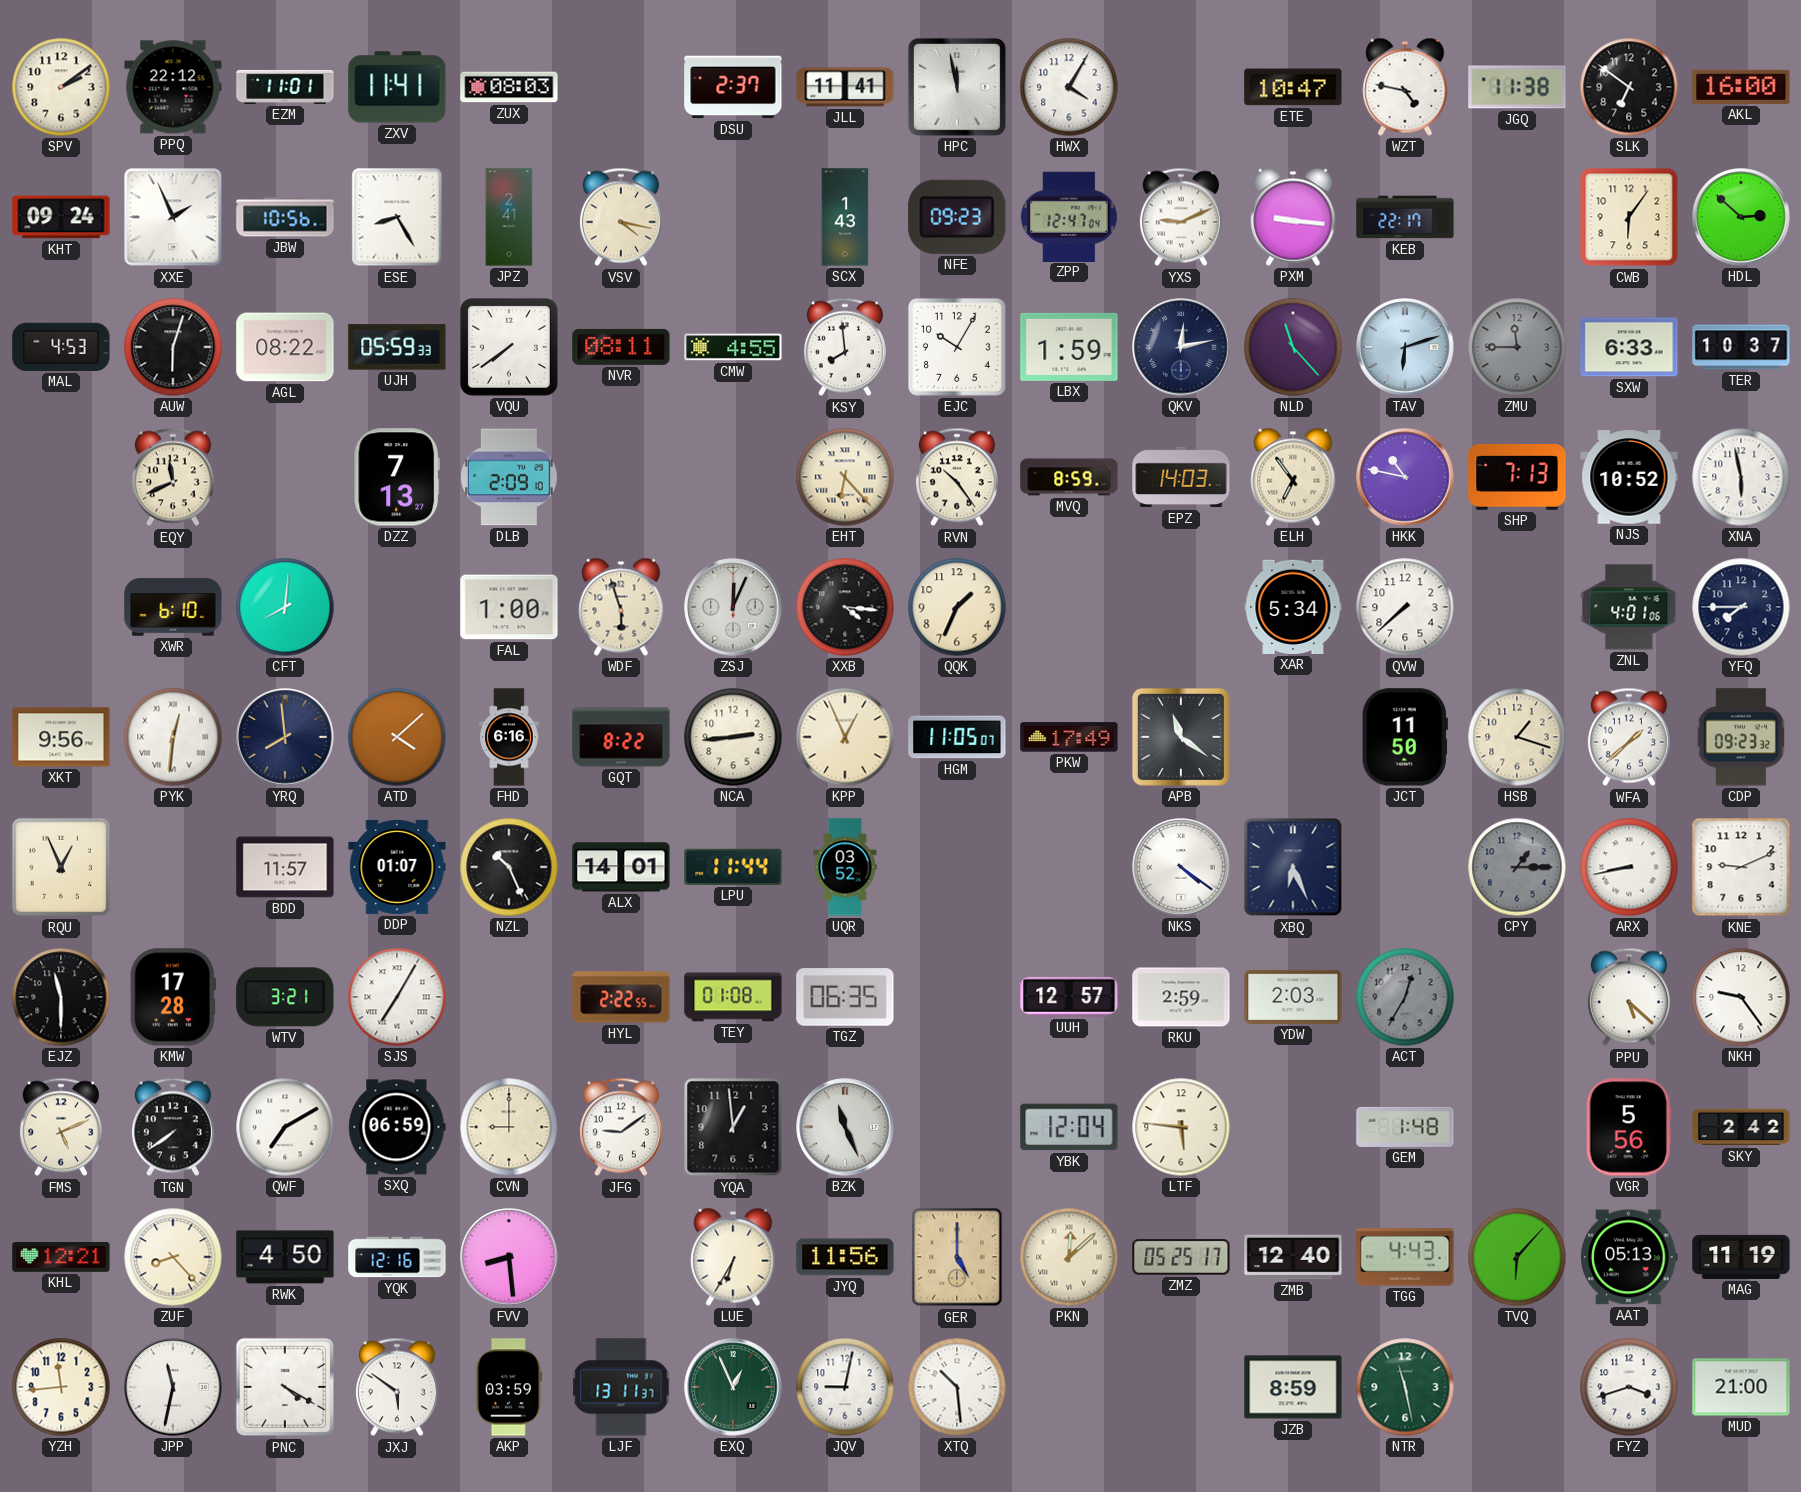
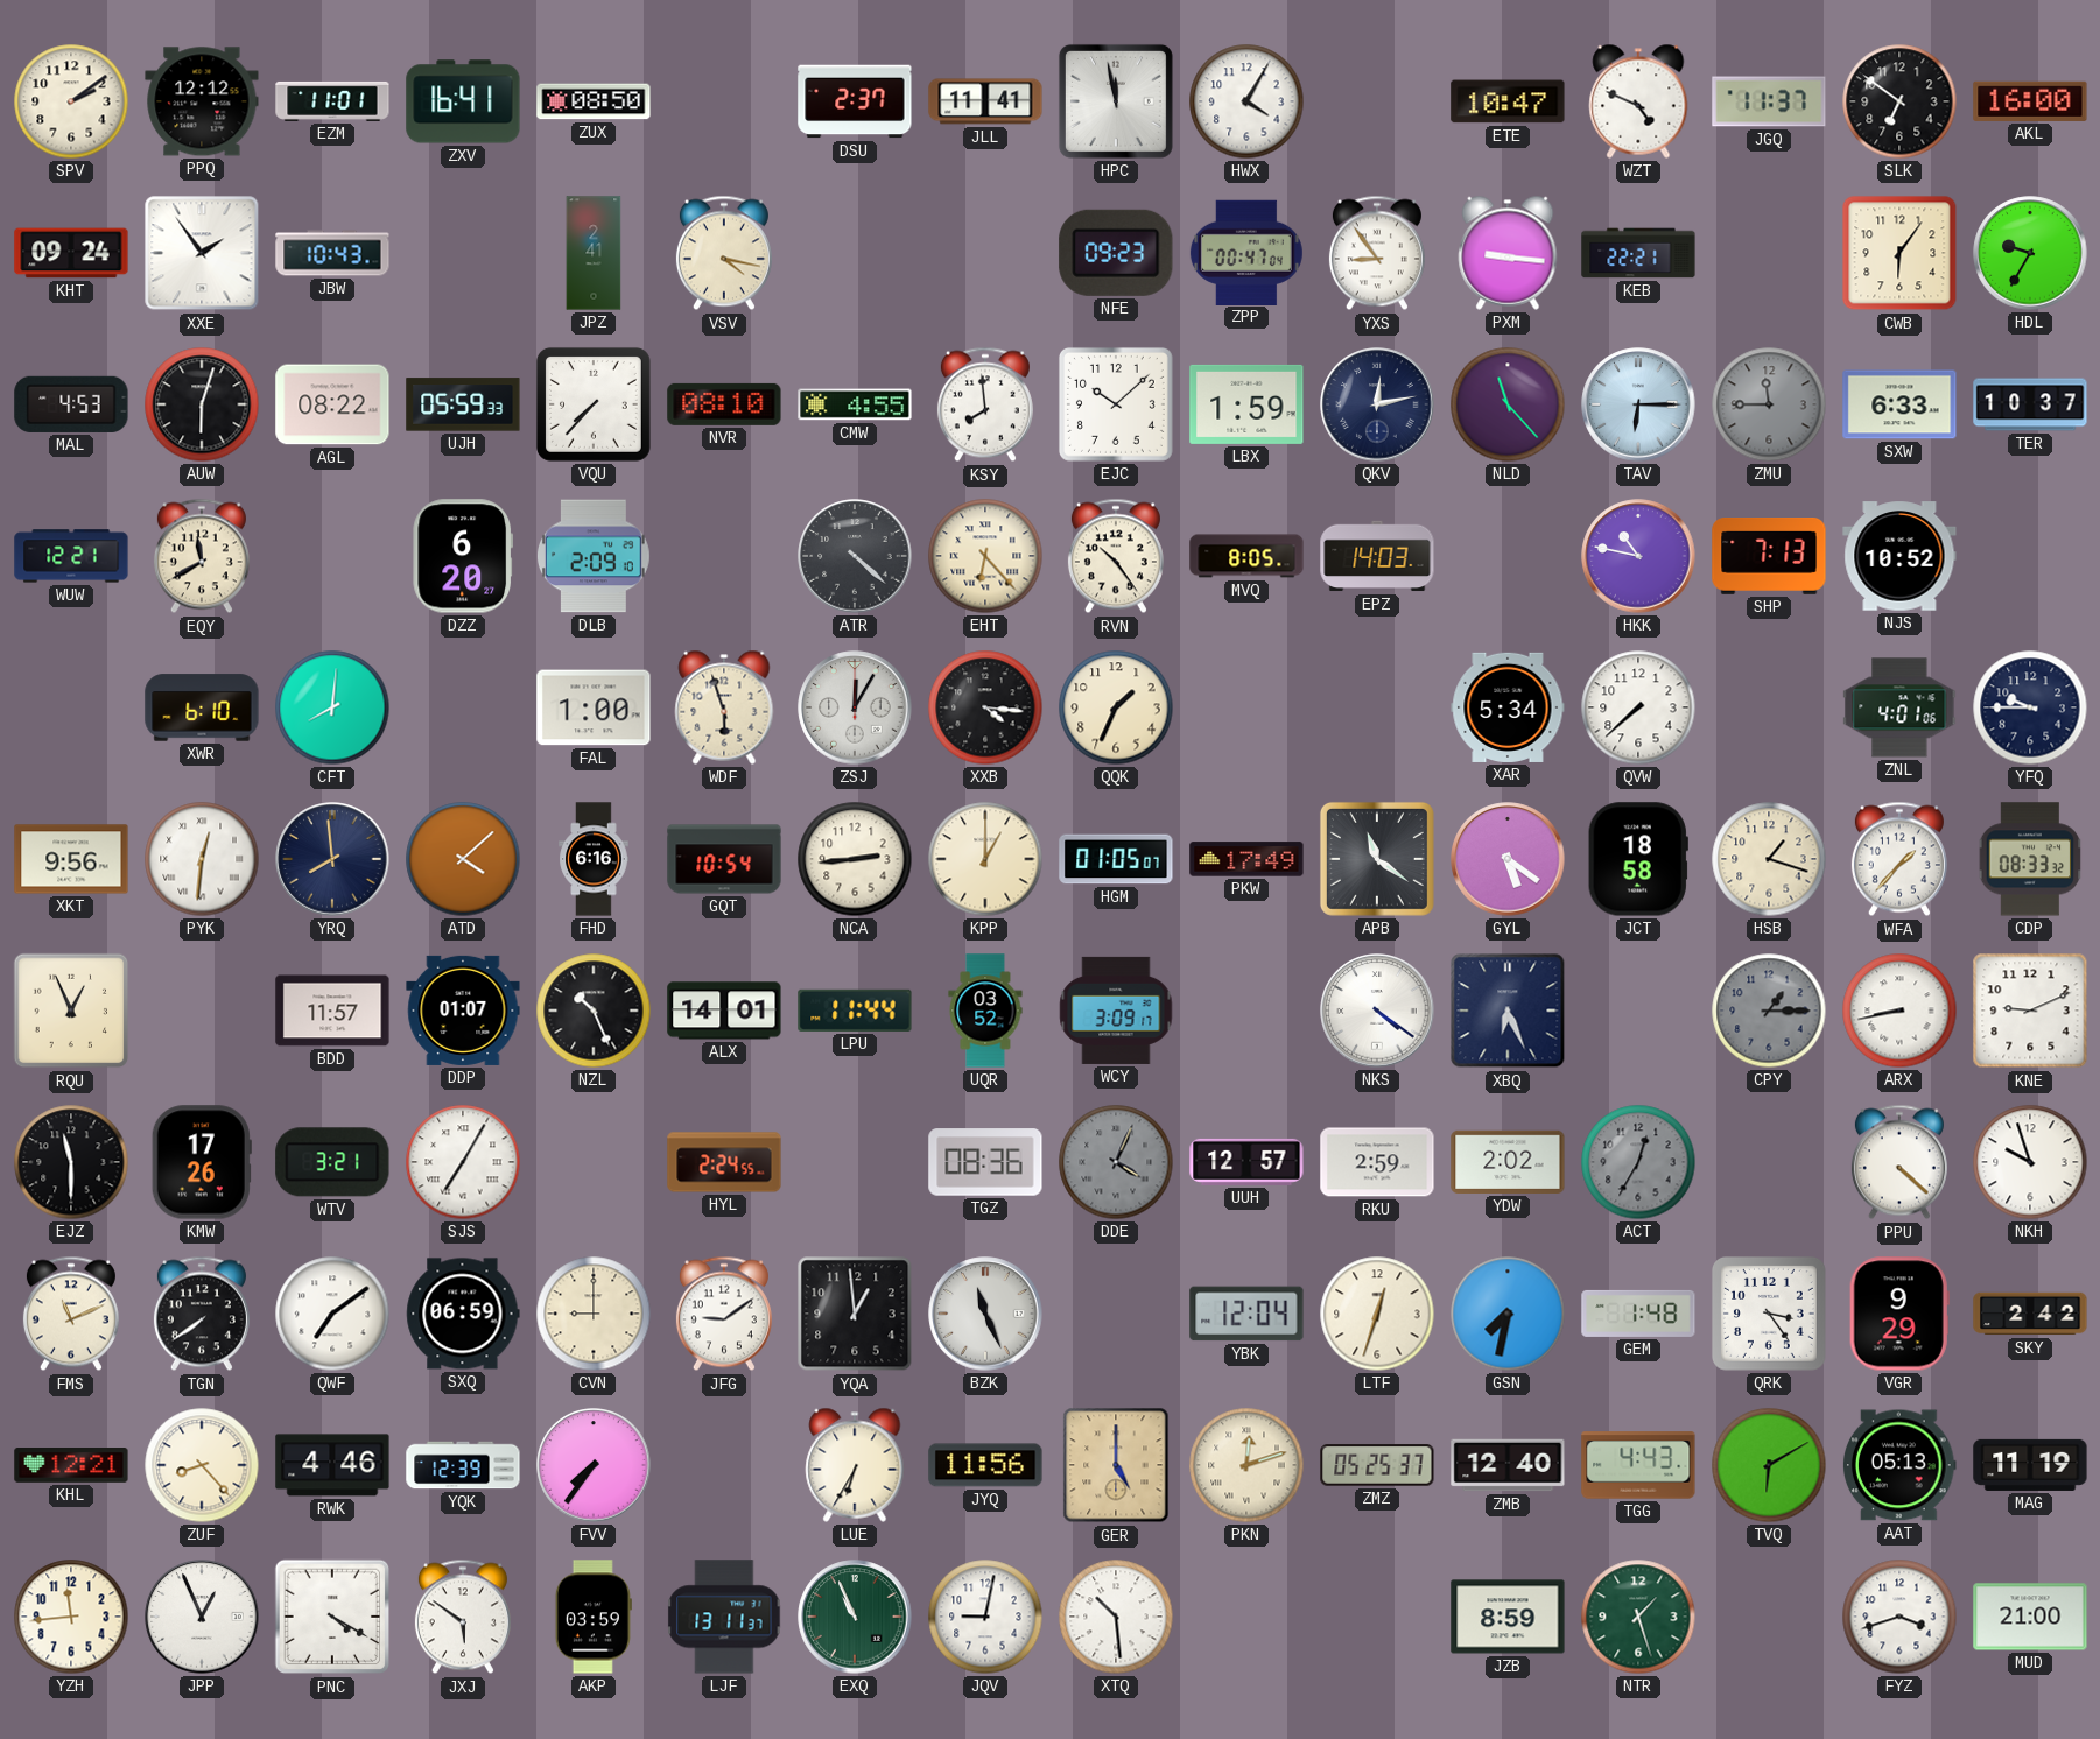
PPQ: 22:12 -> 12:12
ZXV: 11:41 -> 16:41
ZUX: 08:03 -> 08:50
WZT: 4:47 -> 4:49
JGQ: 11:38 -> 11:37
XXE: 1:56 -> 1:54
JBW: 10:56 -> 10:43
ESE: 8:25 -> none
SCX: 1:43 -> none
ZPP: 12:47 -> 00:47
YXS: 9:11 -> 8:54
KEB: 22:17 -> 22:21
HDL: 2:52 -> 9:35
VQU: 7:39 -> 7:37
NVR: 08:11 -> 08:10
EJC: 10:05 -> 10:08
TAV: 6:12 -> 6:15
WUW: none -> 12:21
EQY: 11:41 -> 11:40
DZZ: 7:13 -> 6:20
ATR: none -> 4:22
MVQ: 8:59 -> 8:05
ELH: 6:54 -> none
XNA: 5:58 -> none
ZSJ: 12:04 -> 12:05
YFQ: 7:45 -> 9:45
GQT: 8:22 -> 10:54
KPP: 12:56 -> 1:00
HGM: 11:05 -> 01:05
GYL: none -> 5:21
JCT: 11:50 -> 18:58
WFA: 1:38 -> 1:37
CDP: 09:23 -> 08:33
WCY: none -> 3:09
KMW: 17:28 -> 17:26
HYL: 2:22 -> 2:24
TEY: 01:08 -> none
TGZ: 06:35 -> 08:36
DDE: none -> 4:04
YDW: 2:03 -> 2:02
PPU: 5:22 -> 4:22
NKH: 9:24 -> 9:57
FMS: 5:11 -> 11:11
QWF: 7:10 -> 7:09
LTF: 5:46 -> 12:33
GSN: none -> 7:32
QRK: none -> 3:24
VGR: 5:56 -> 9:29
RWK: 4:50 -> 4:46
YQK: 12:16 -> 12:39
FVV: 8:29 -> 7:36
PKN: 12:08 -> 12:12
ZMZ: 05:25:17 -> 05:25:37
TVQ: 6:07 -> 6:10
JPP: 11:32 -> 12:56
EXQ: 12:56 -> 10:56
NTR: 11:28 -> 1:27
